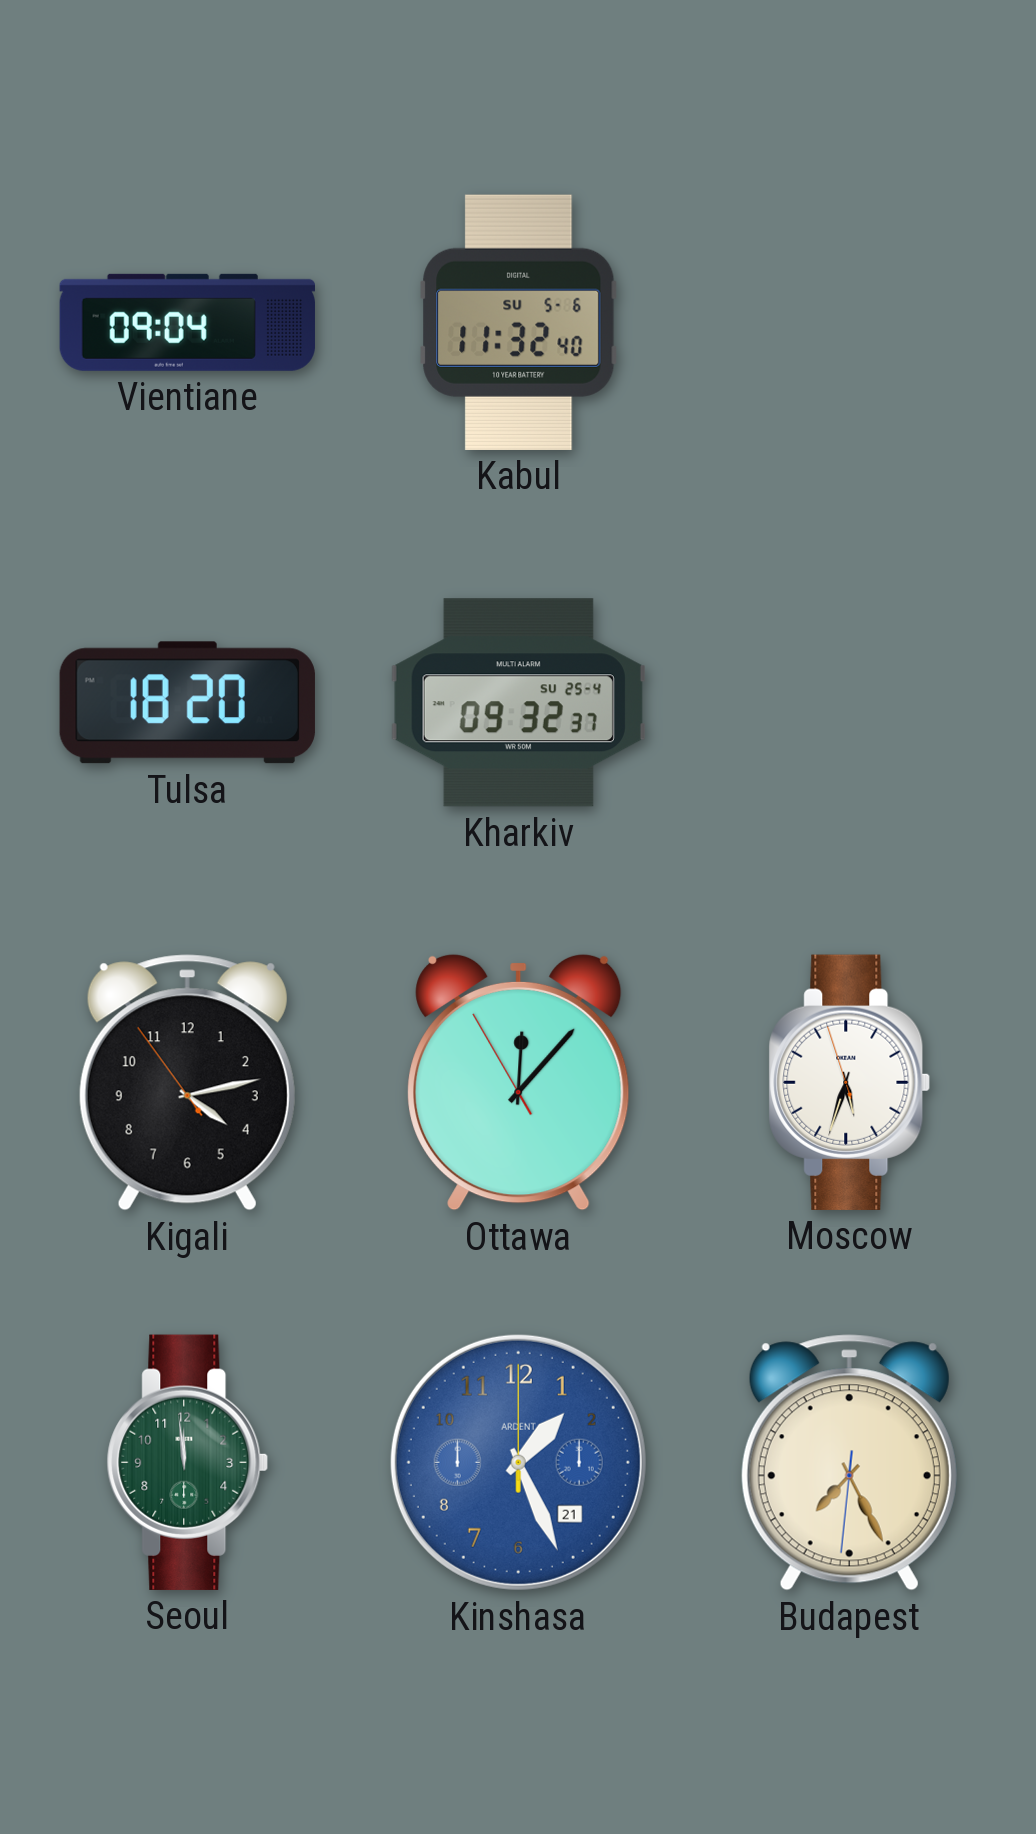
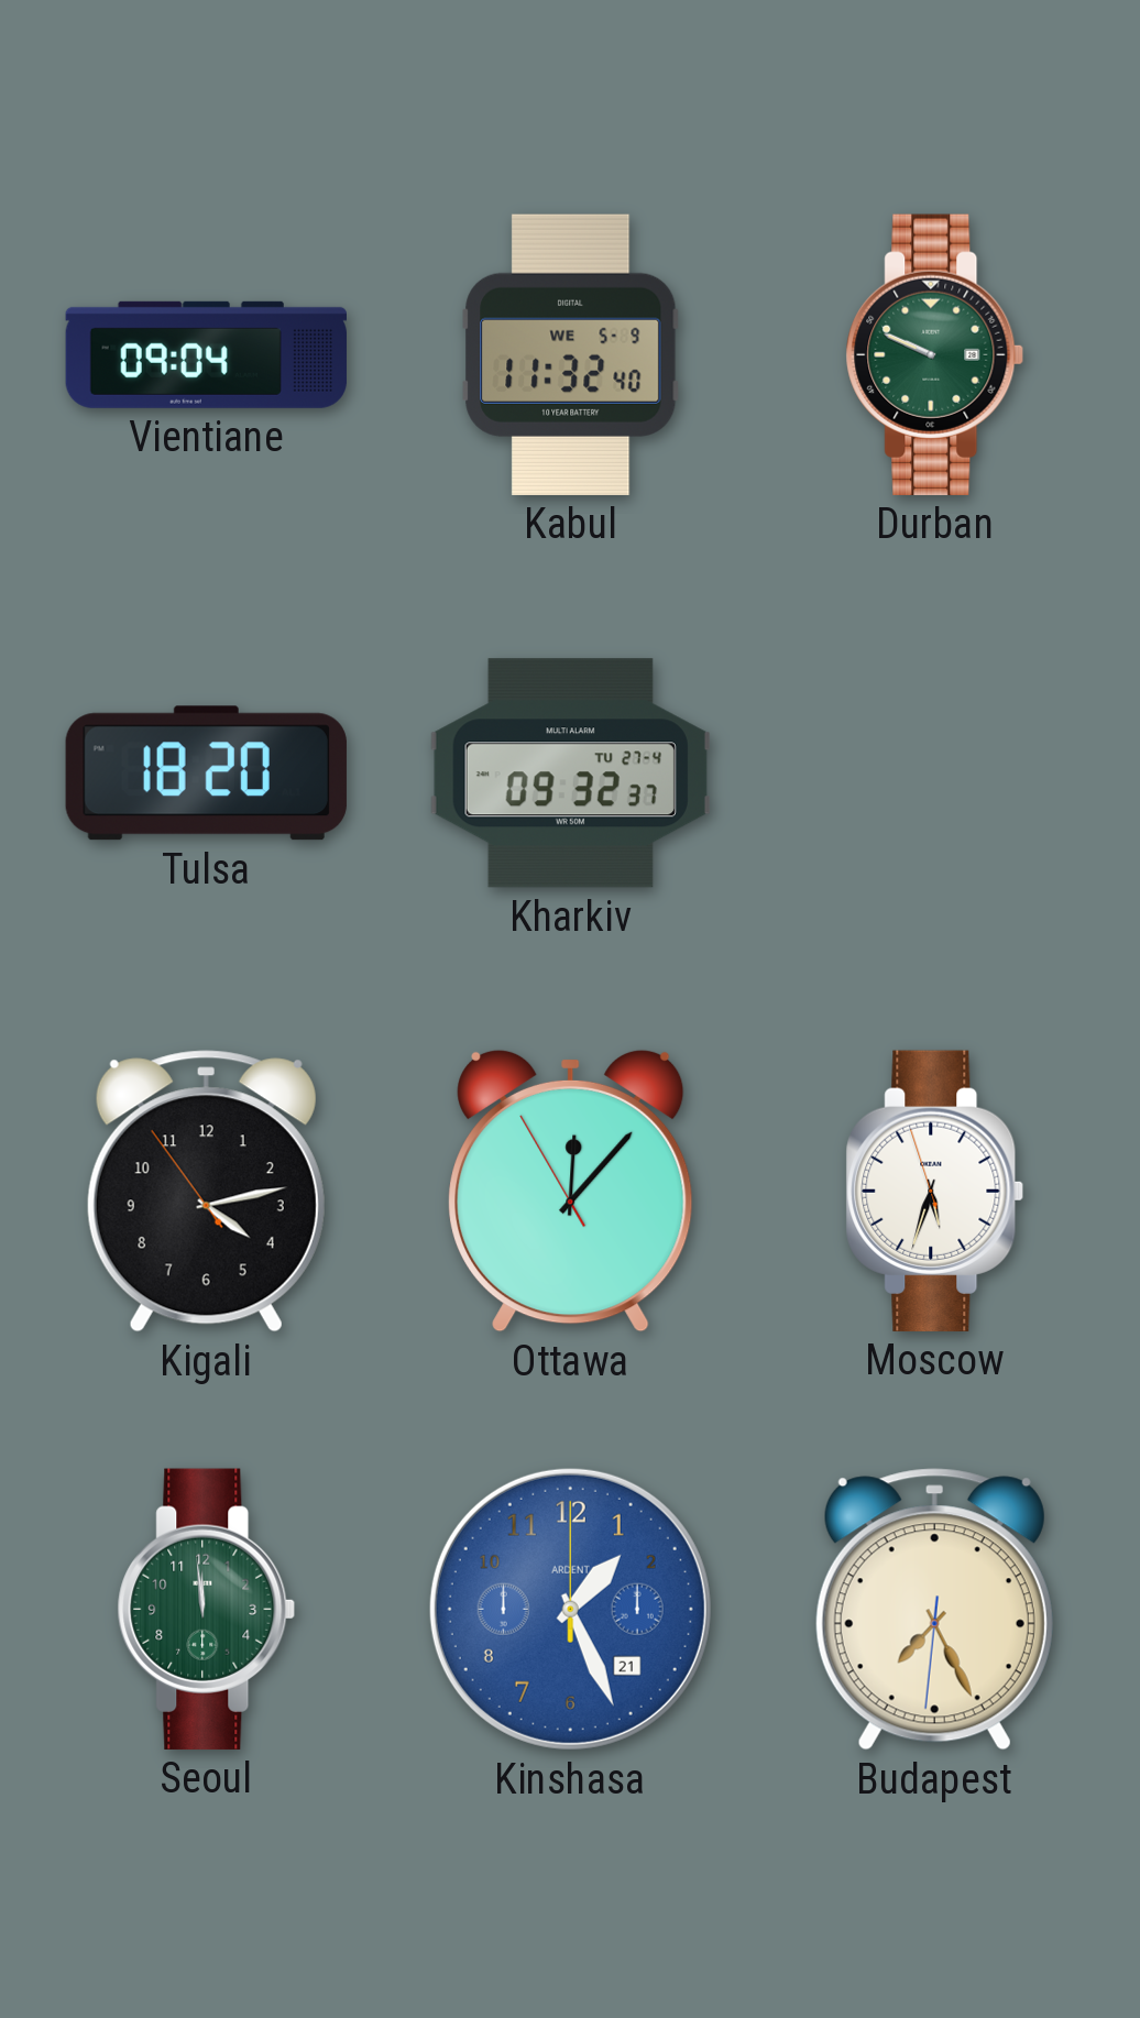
Kabul date: SU 5-6 -> WE 5-9
Durban: none -> 9:49
Kharkiv date: SU 25-4 -> TU 27-4
